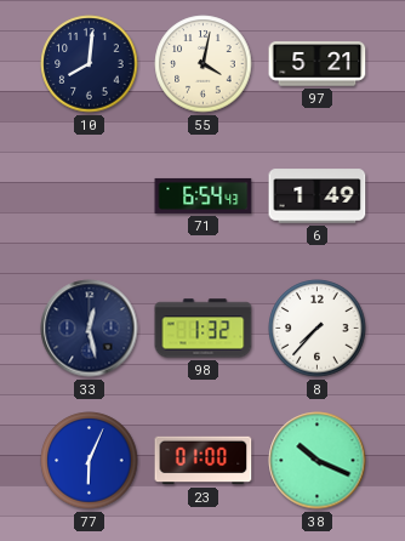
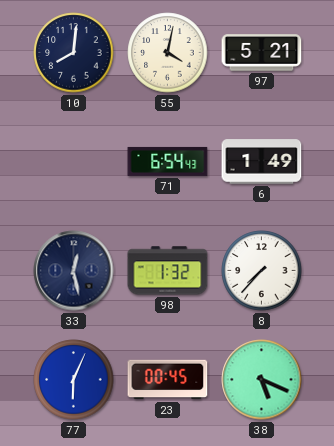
23: 01:00 -> 00:45
38: 10:19 -> 5:19
